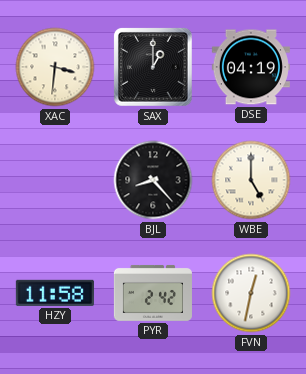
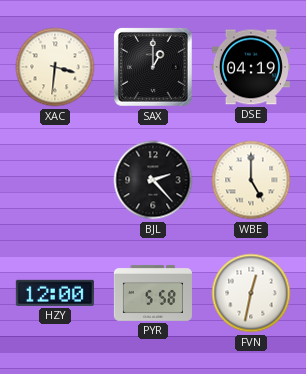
BJL: 8:23 -> 2:23
HZY: 11:58 -> 12:00
PYR: 2:42 -> 5:58
